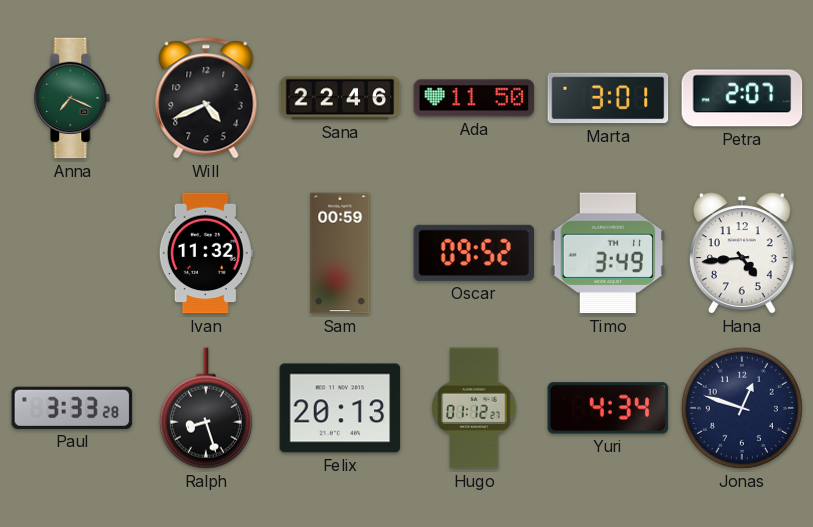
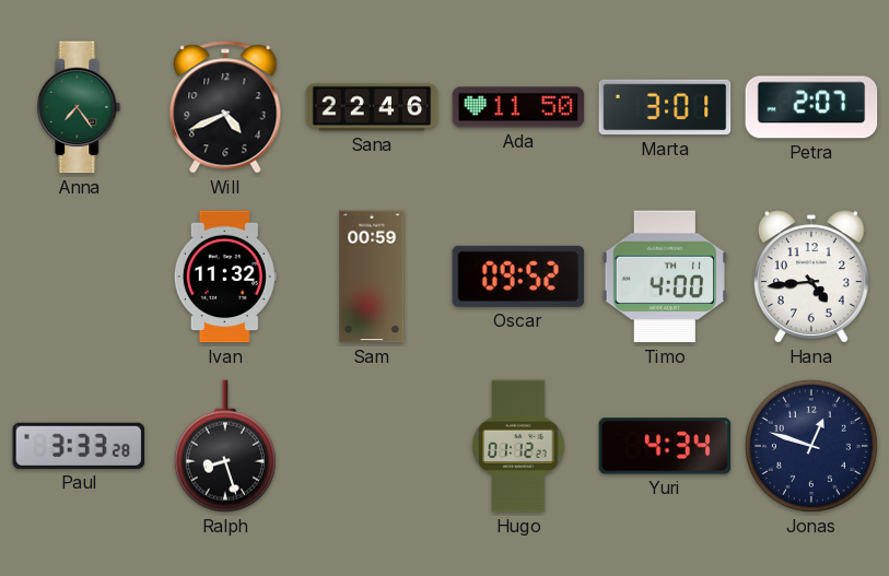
Anna: 7:19 -> 7:24
Timo: 3:49 -> 4:00
Felix: 20:13 -> none
